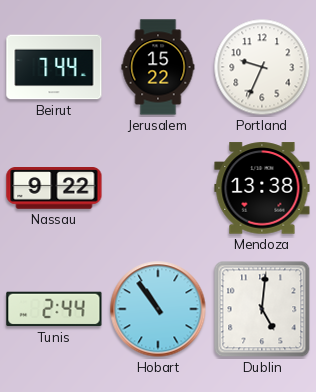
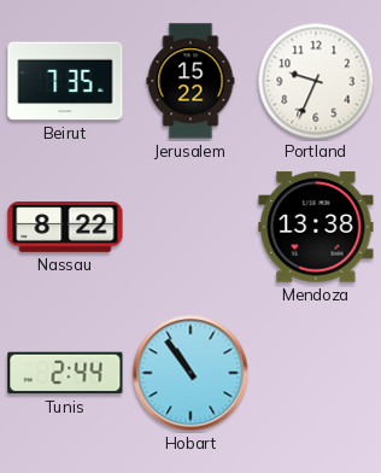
Beirut: 7:44 -> 7:35
Nassau: 9:22 -> 8:22
Dublin: 5:01 -> none
